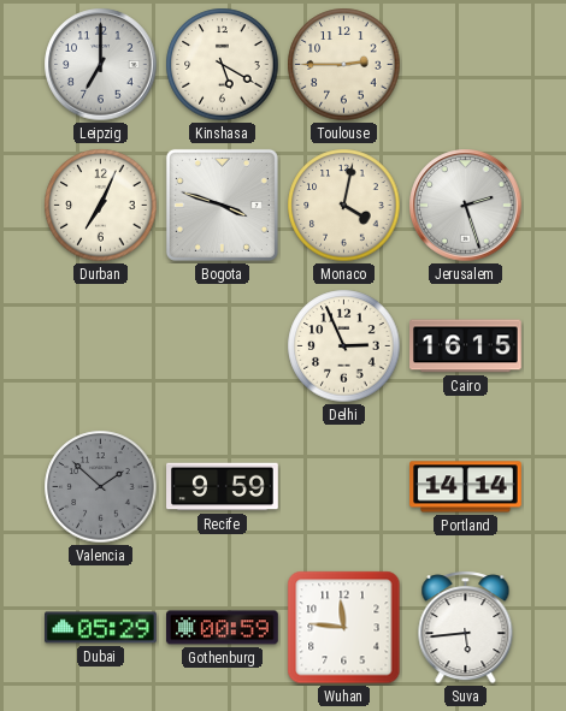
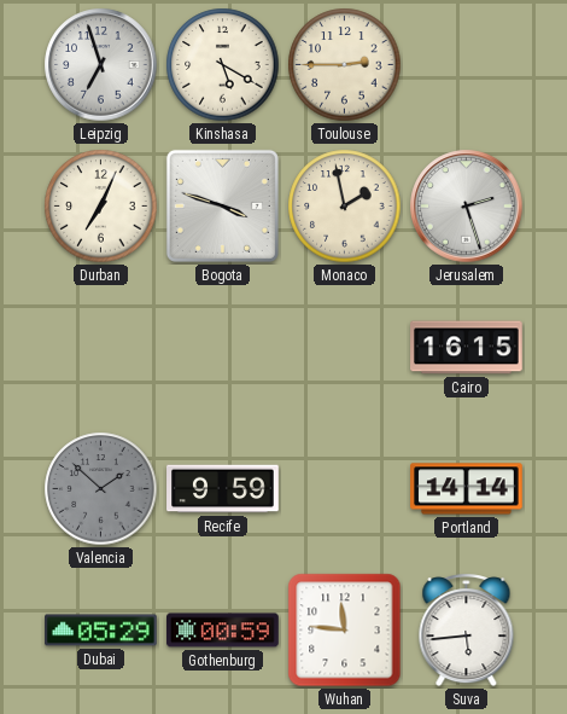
Leipzig: 7:00 -> 6:57
Monaco: 4:02 -> 1:58
Delhi: 2:56 -> none
